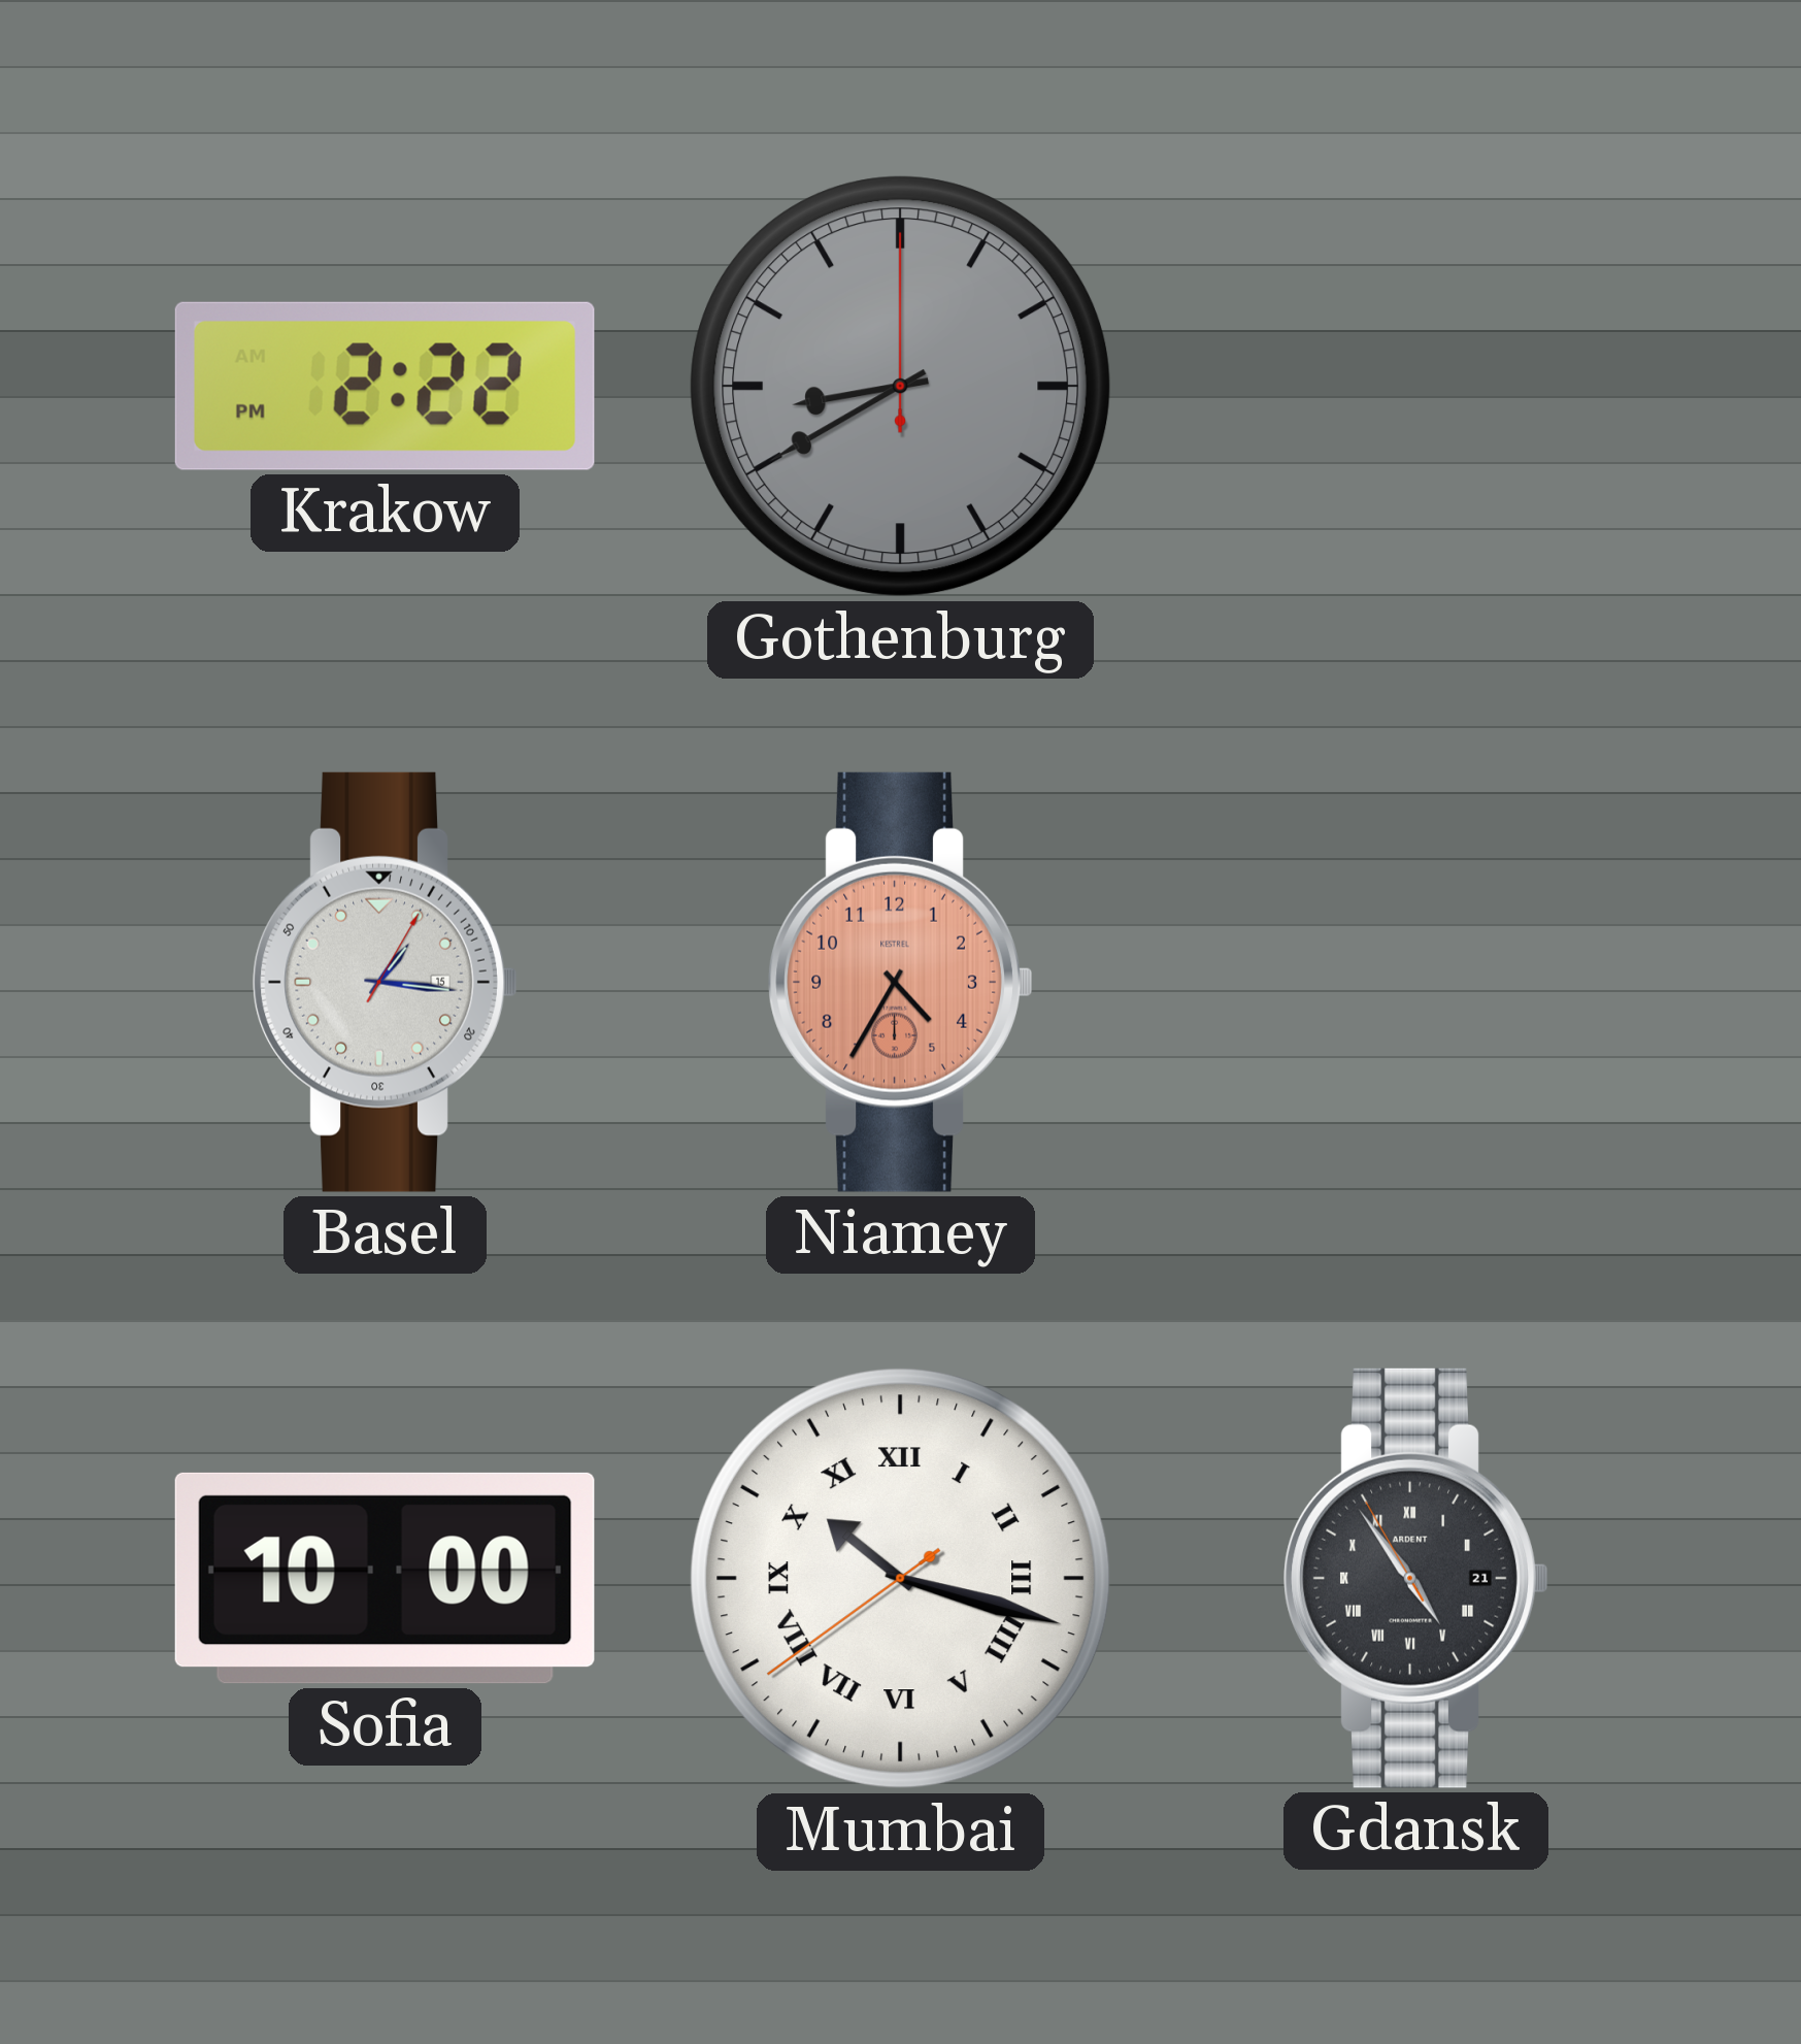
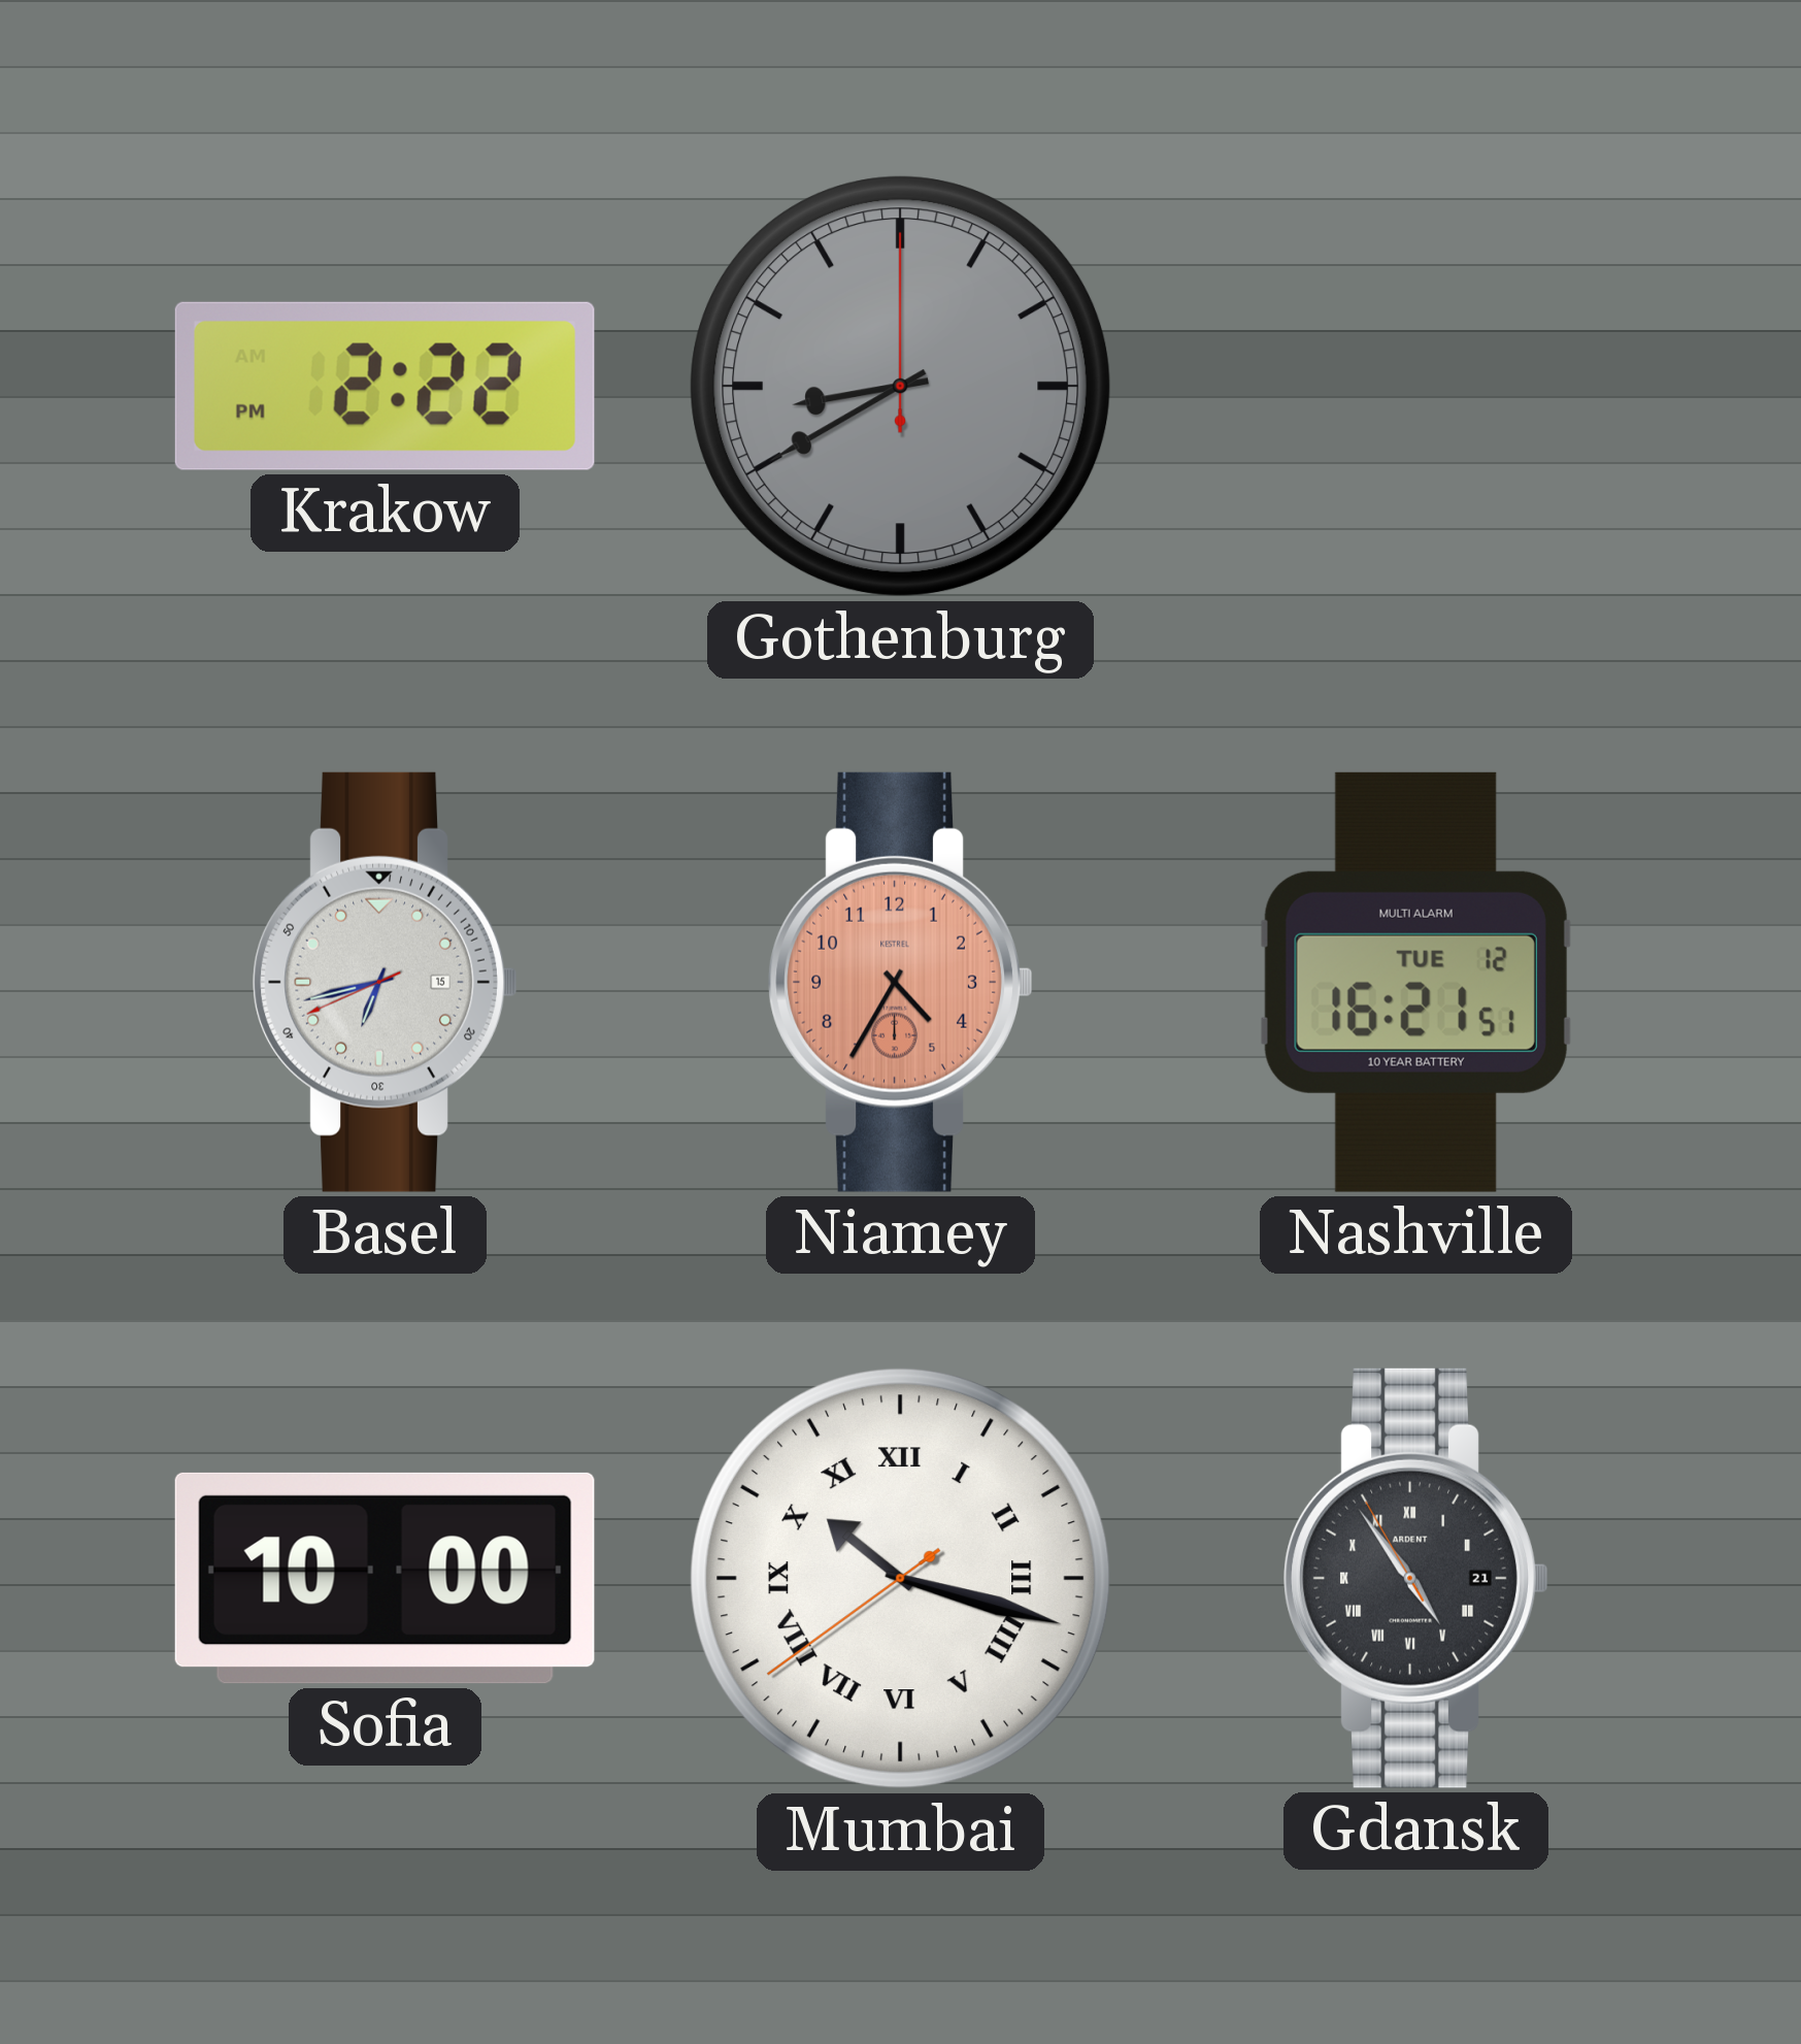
Basel: 1:16 -> 6:42
Nashville: none -> 16:21
